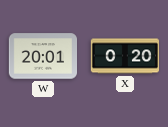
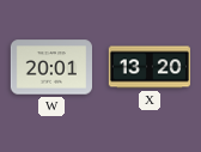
X: 0:20 -> 13:20
